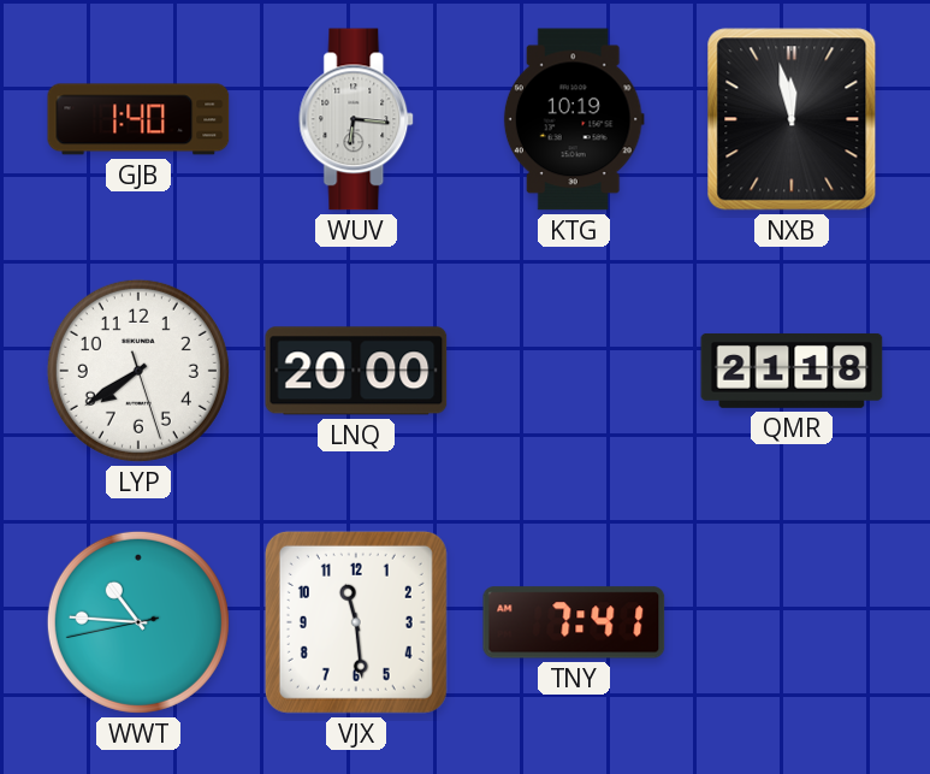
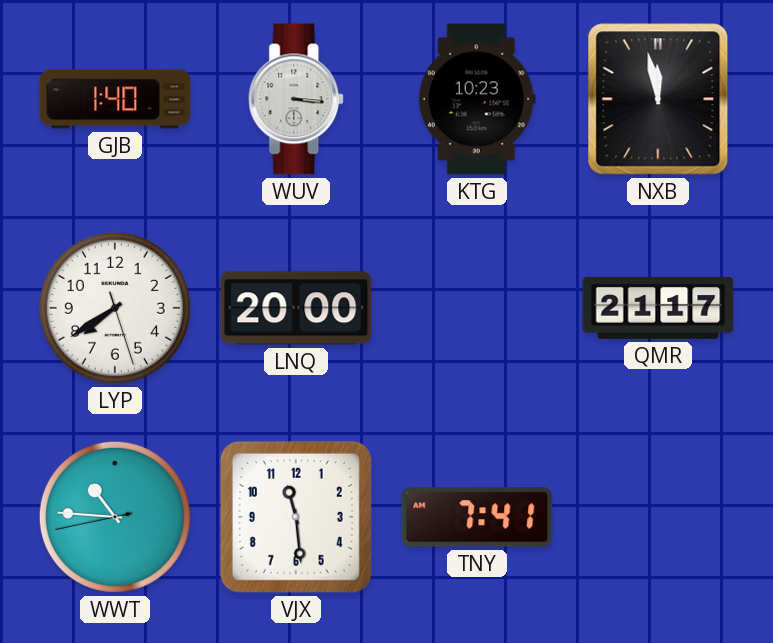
WUV: 6:16 -> 3:16
KTG: 10:19 -> 10:23
QMR: 21:18 -> 21:17
